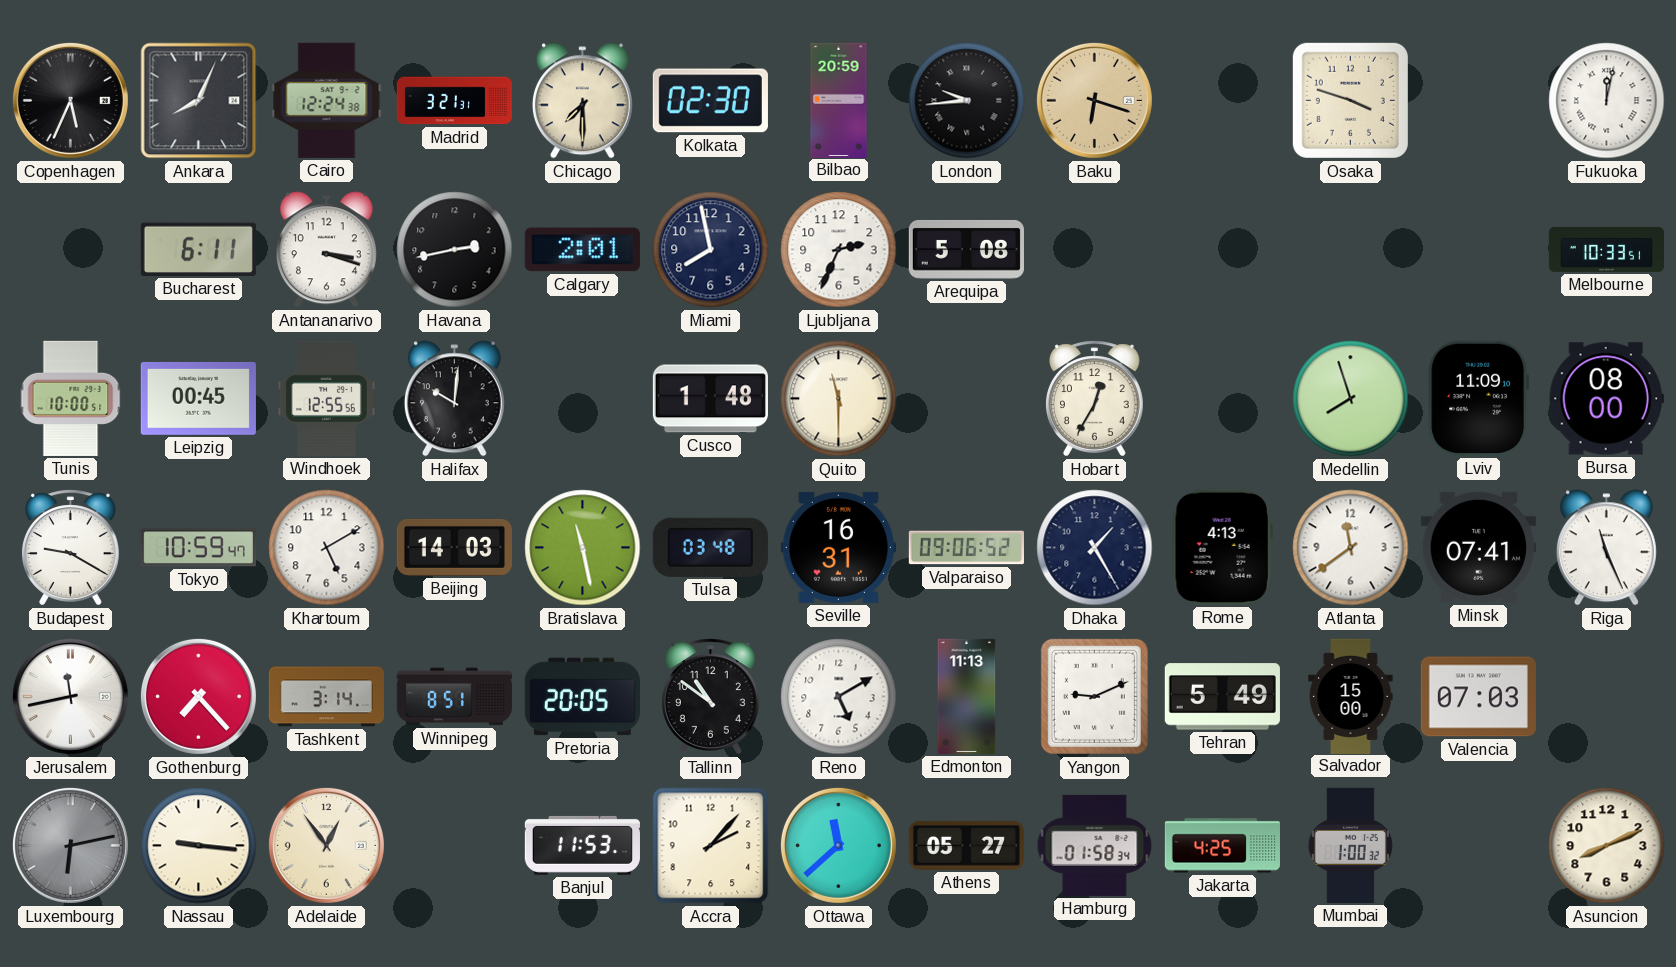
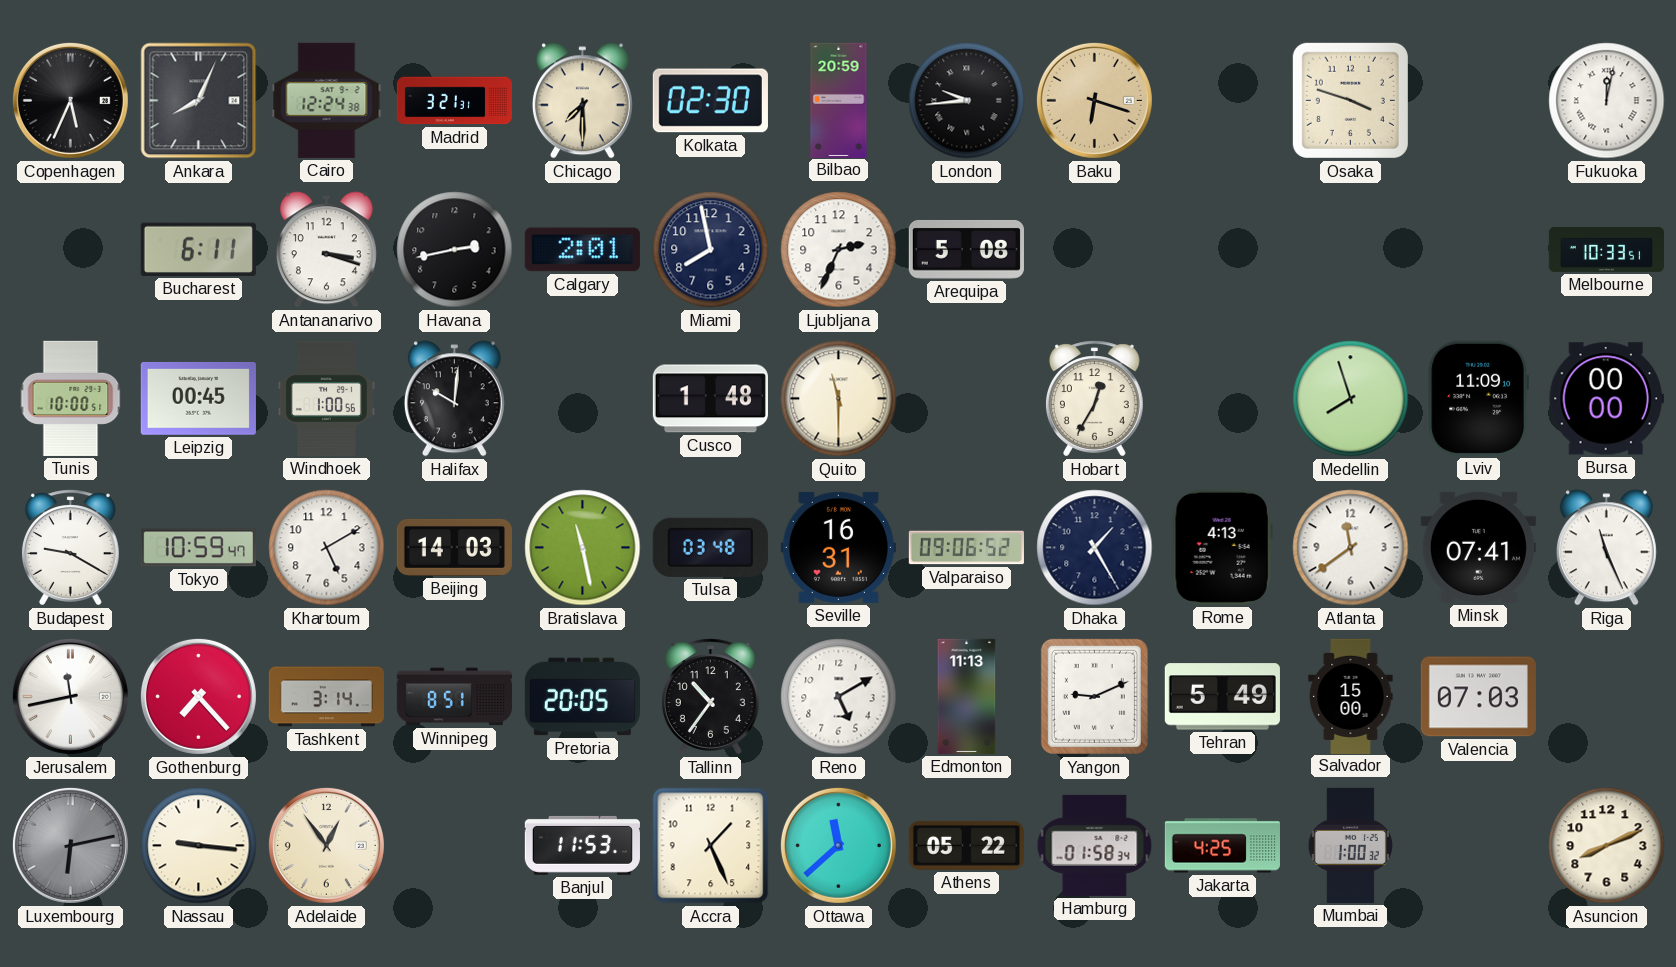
Windhoek: 12:55 -> 1:00
Bursa: 08:00 -> 00:00
Tallinn: 10:51 -> 10:36
Accra: 2:07 -> 1:26
Athens: 05:27 -> 05:22
